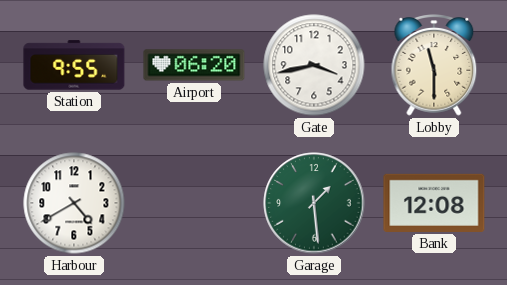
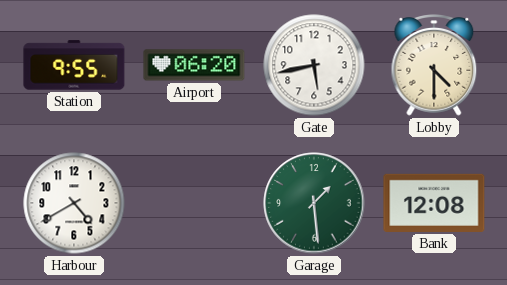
Gate: 3:43 -> 5:43
Lobby: 11:30 -> 4:30
